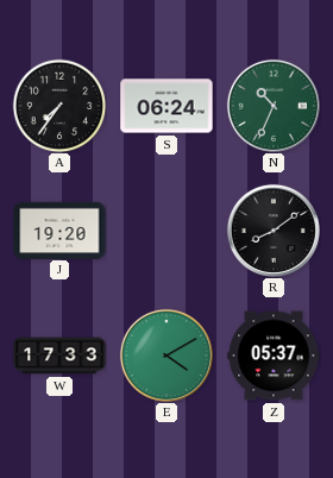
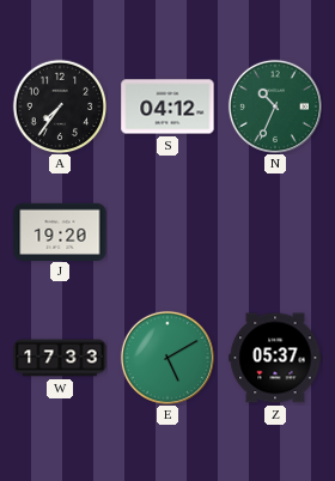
S: 06:24 -> 04:12
R: 8:09 -> none
E: 4:10 -> 5:10
